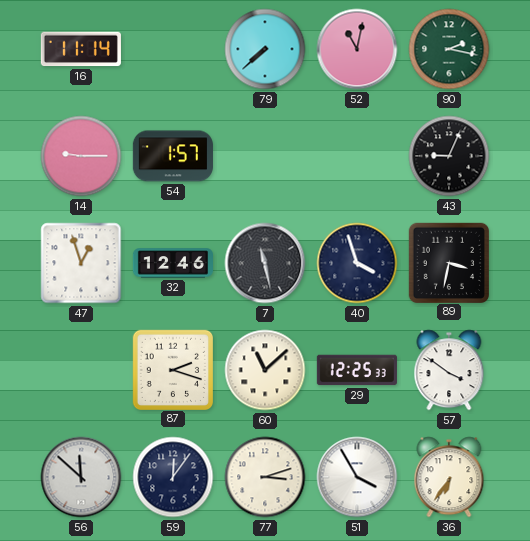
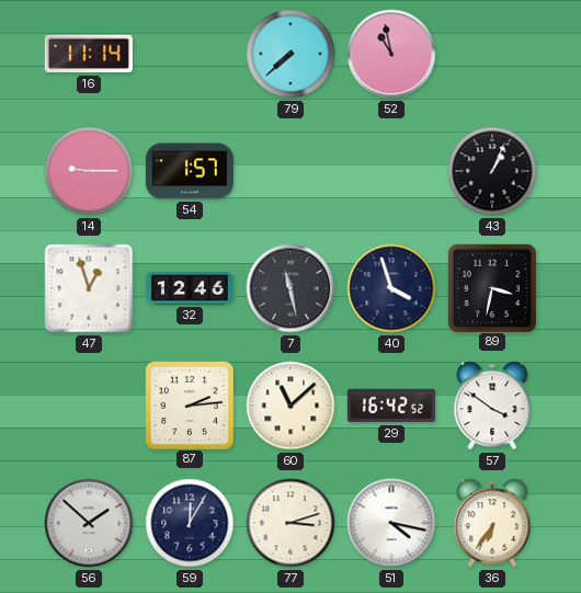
52: 11:02 -> 10:58
90: 2:17 -> none
43: 9:04 -> 1:04
87: 2:18 -> 2:14
29: 12:25 -> 16:42
56: 11:52 -> 1:52
59: 12:06 -> 12:05
51: 3:55 -> 4:17
